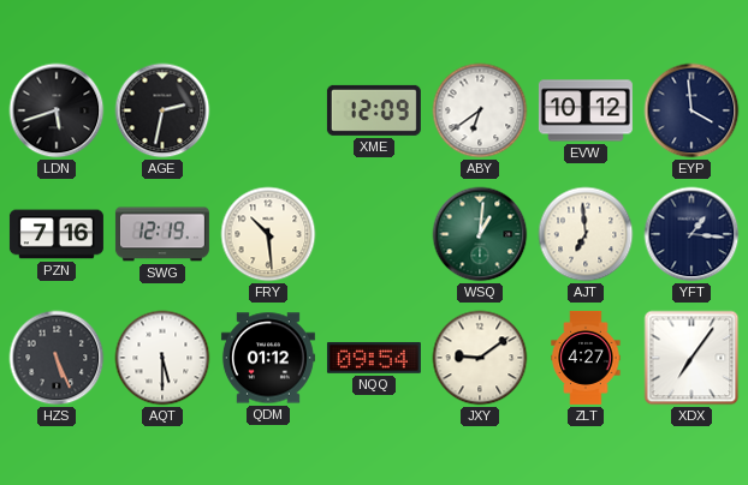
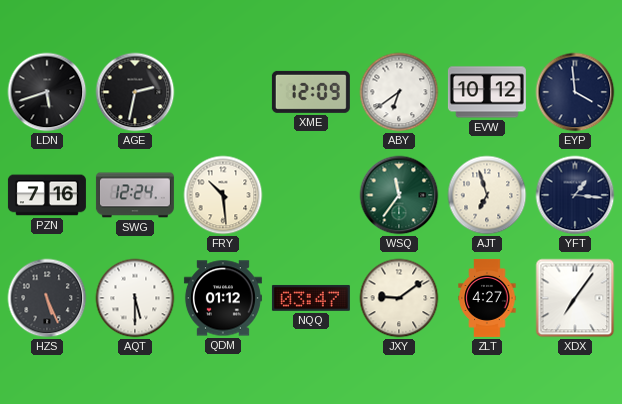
SWG: 12:19 -> 12:24
WSQ: 1:01 -> 11:36
AJT: 6:59 -> 6:57
NQQ: 09:54 -> 03:47
